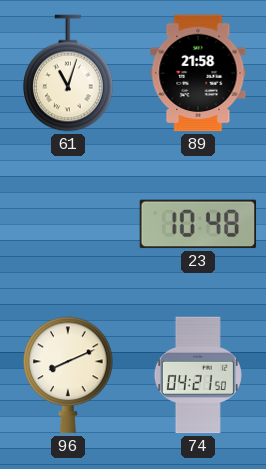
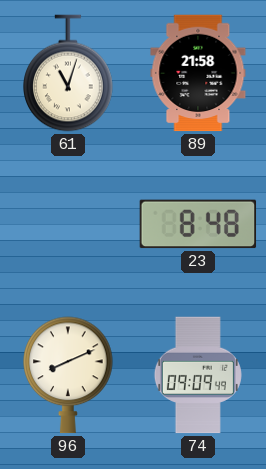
23: 10:48 -> 8:48
74: 04:21 -> 09:09
